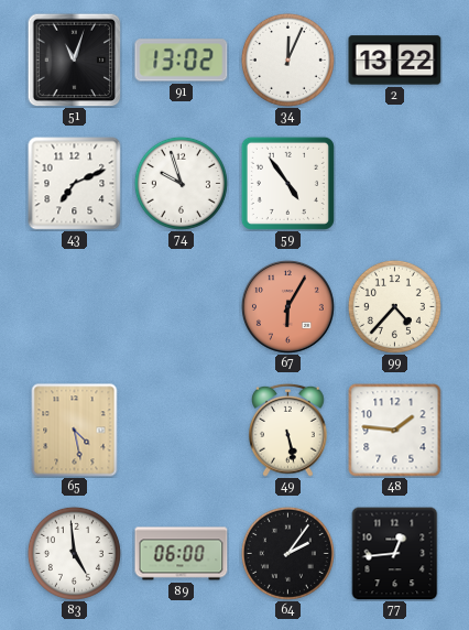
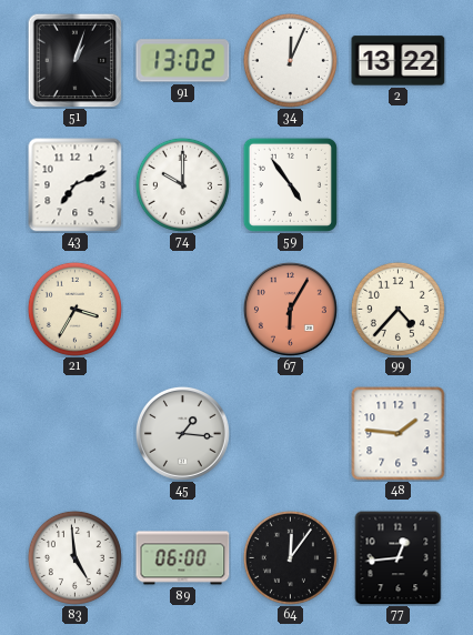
51: 11:03 -> 1:03
74: 9:57 -> 10:00
21: none -> 3:35
65: 4:28 -> none
45: none -> 1:16
49: 5:28 -> none
64: 2:06 -> 12:06
